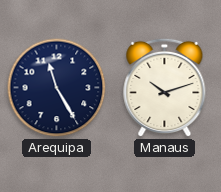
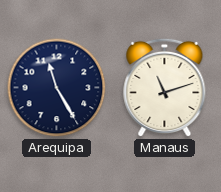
Manaus: 10:12 -> 11:12
